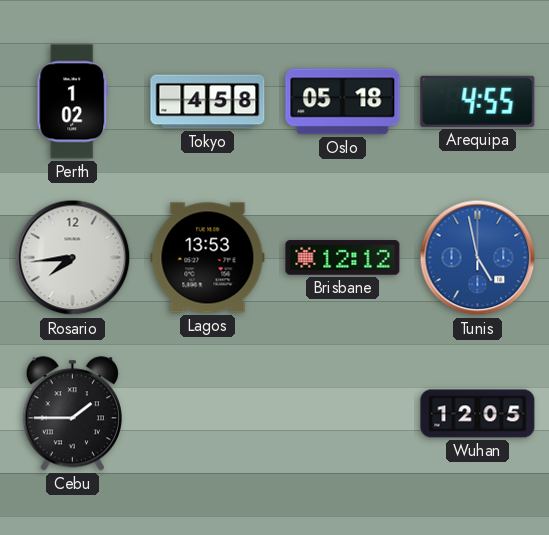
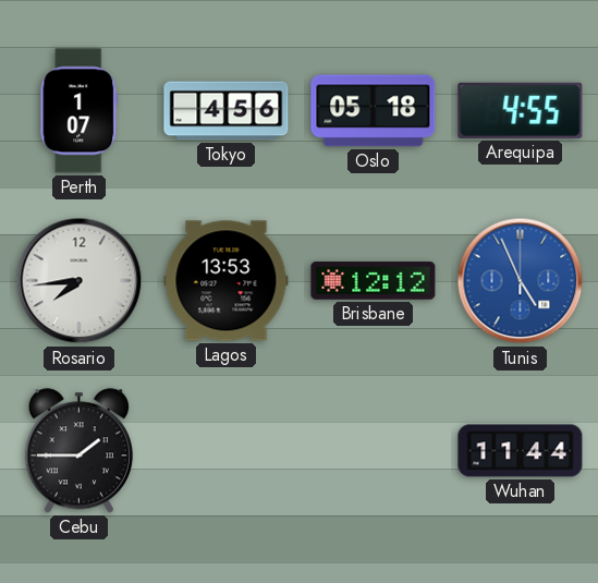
Perth: 1:02 -> 1:07
Tokyo: 4:58 -> 4:56
Tunis: 4:58 -> 4:56
Wuhan: 12:05 -> 11:44
